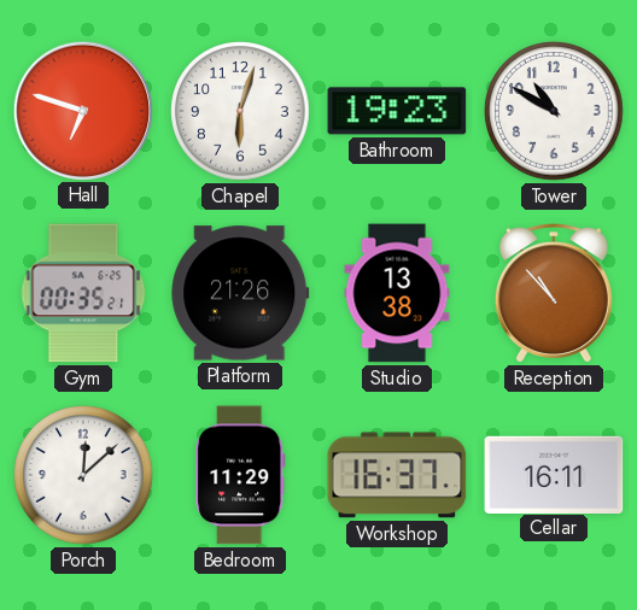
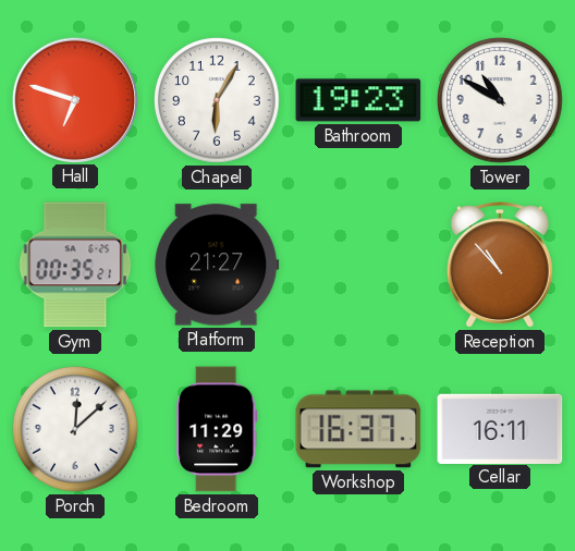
Chapel: 6:03 -> 6:05
Platform: 21:26 -> 21:27
Studio: 13:38 -> none
